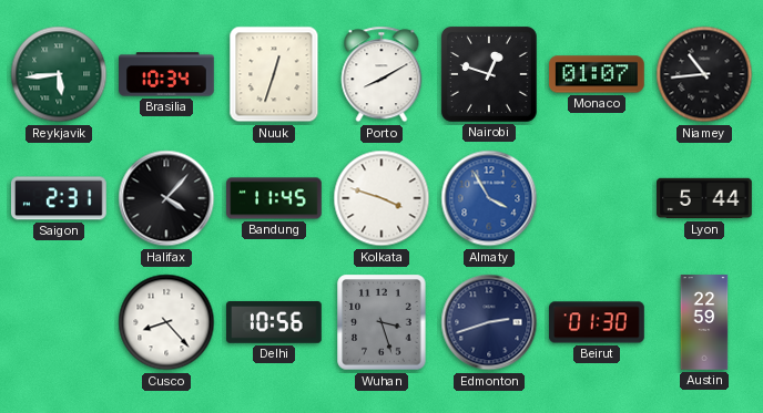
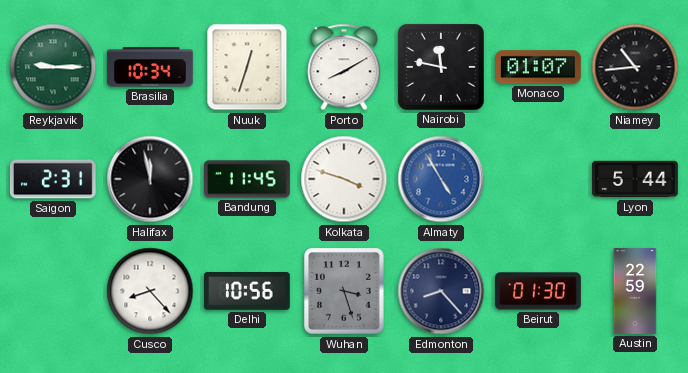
Reykjavik: 5:44 -> 9:15
Nairobi: 12:48 -> 11:47
Halifax: 4:07 -> 11:58
Almaty: 3:55 -> 4:55
Edmonton: 2:42 -> 8:23
